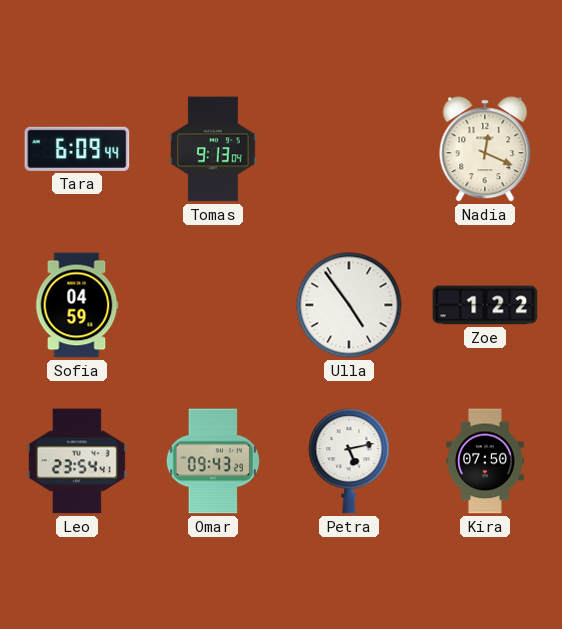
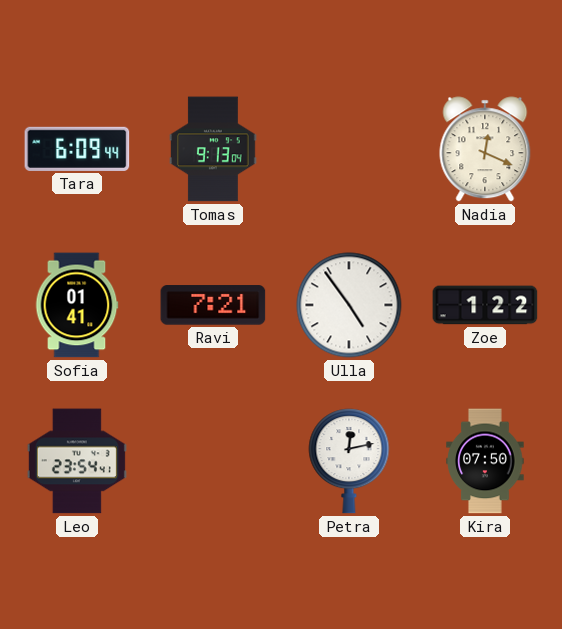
Sofia: 04:59 -> 01:41
Ravi: none -> 7:21
Omar: 09:43 -> none
Petra: 5:13 -> 12:13
